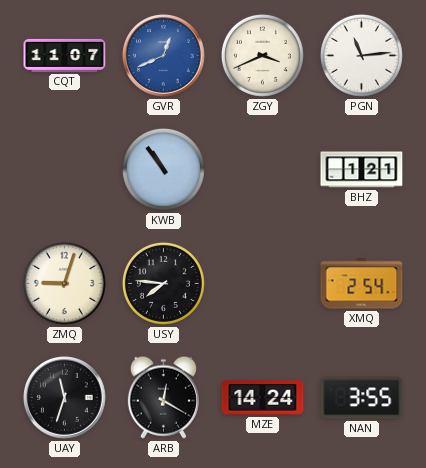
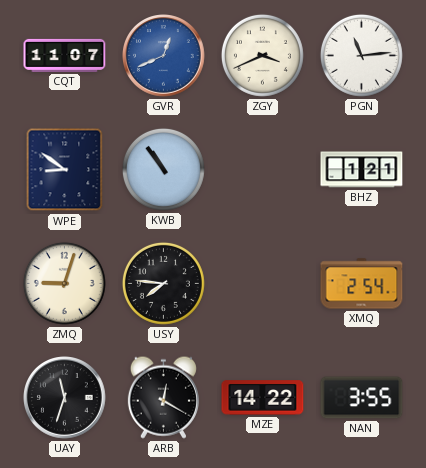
WPE: none -> 8:51
MZE: 14:24 -> 14:22
